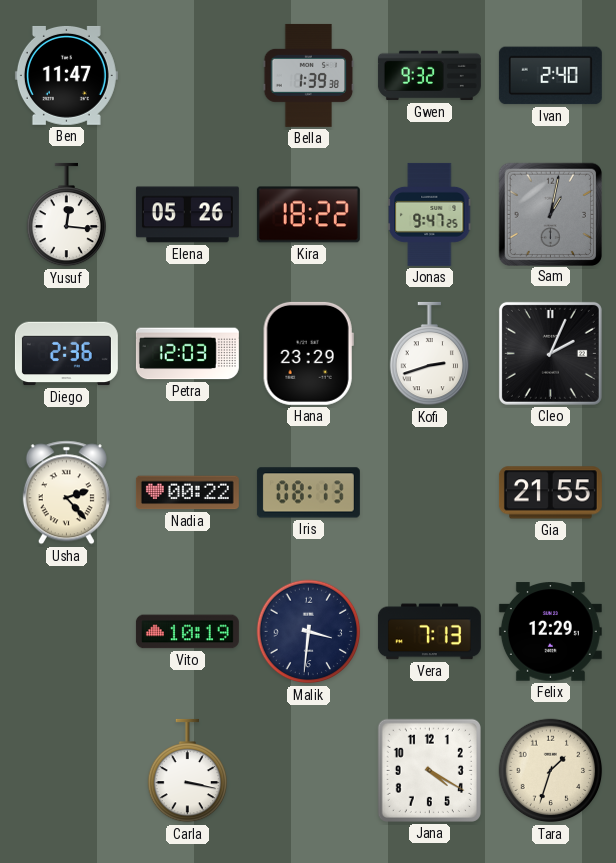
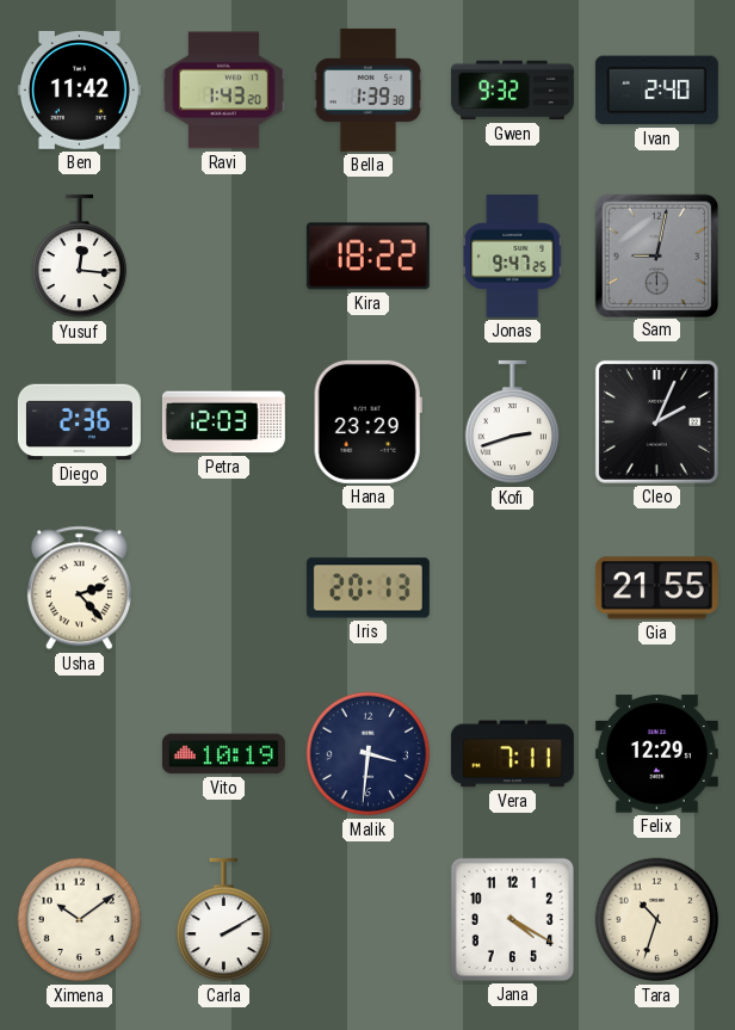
Ben: 11:47 -> 11:42
Ravi: none -> 1:43
Elena: 05:26 -> none
Sam: 1:02 -> 9:02
Nadia: 00:22 -> none
Iris: 08:13 -> 20:13
Vera: 7:13 -> 7:11
Ximena: none -> 10:09
Carla: 3:17 -> 2:10
Tara: 1:33 -> 10:33
